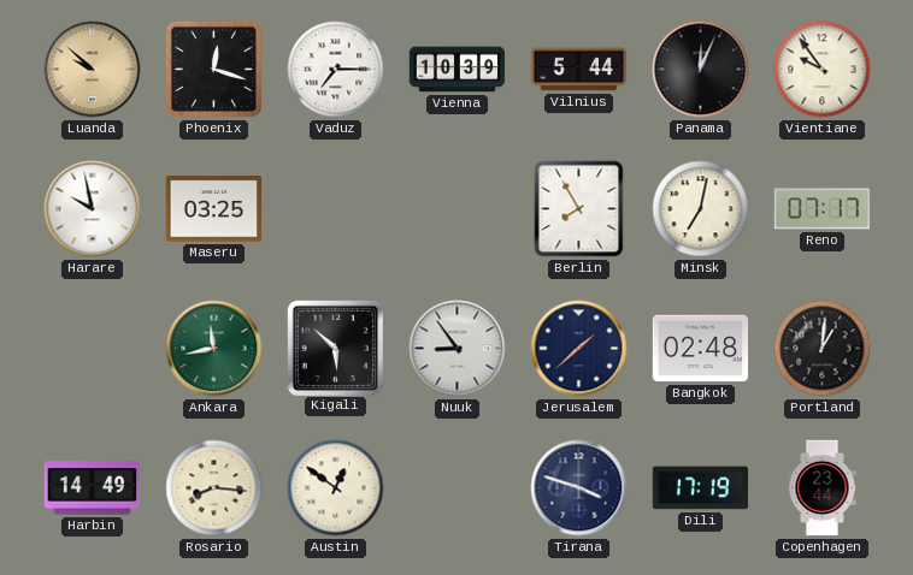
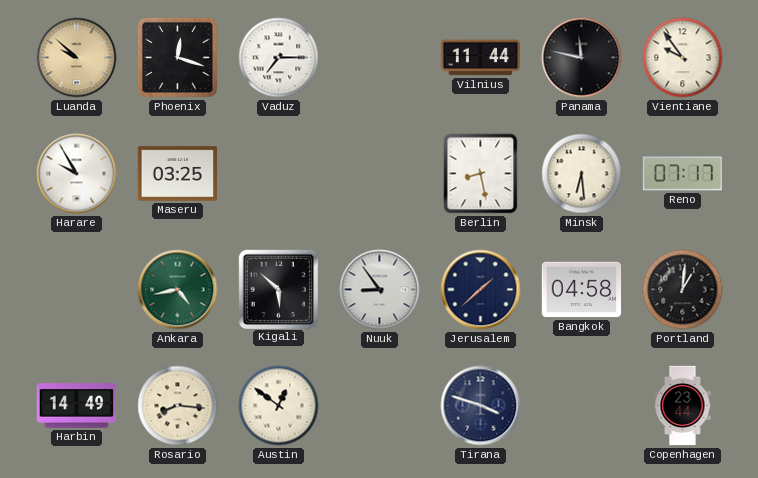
Vienna: 10:39 -> none
Vilnius: 5:44 -> 11:44
Panama: 12:04 -> 11:47
Harare: 9:58 -> 9:55
Berlin: 7:55 -> 8:28
Minsk: 7:02 -> 6:29
Ankara: 11:43 -> 4:43
Bangkok: 02:48 -> 04:58
Dili: 17:19 -> none
